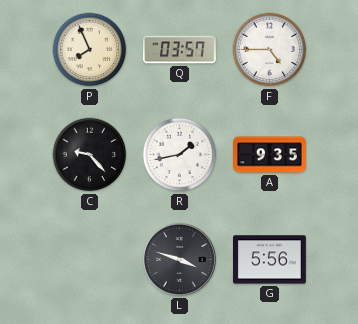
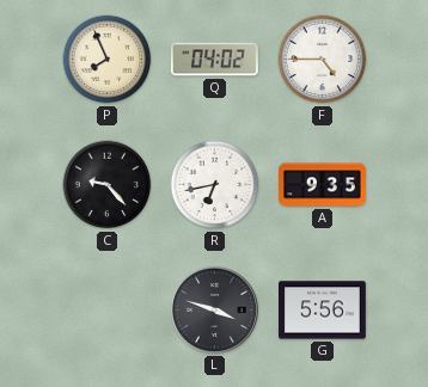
Q: 03:57 -> 04:02
R: 1:43 -> 6:43
